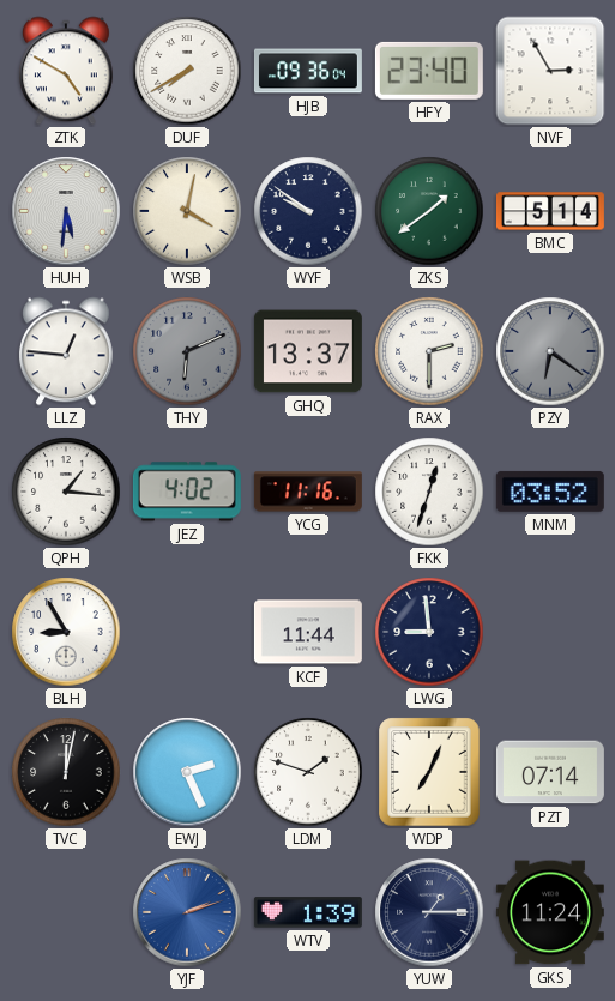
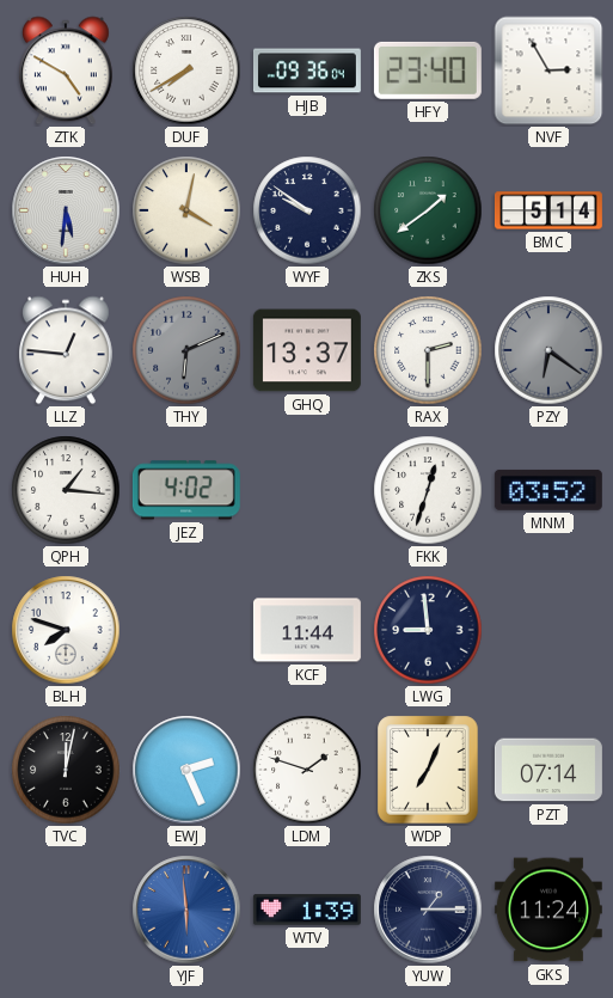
YCG: 11:16 -> none
BLH: 8:55 -> 7:48
YJF: 2:12 -> 5:59
